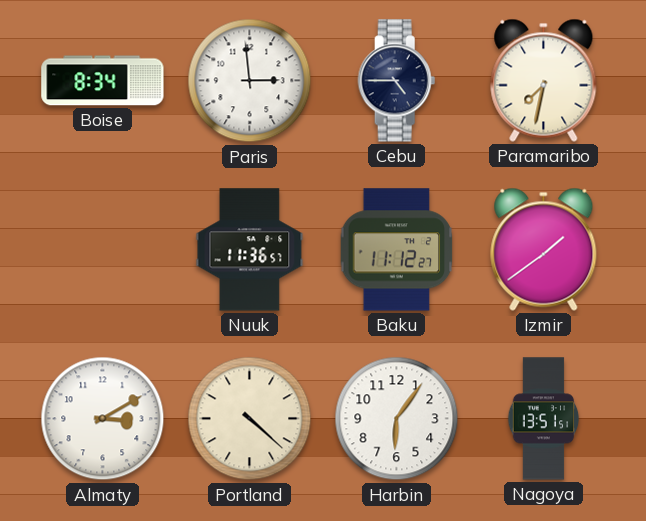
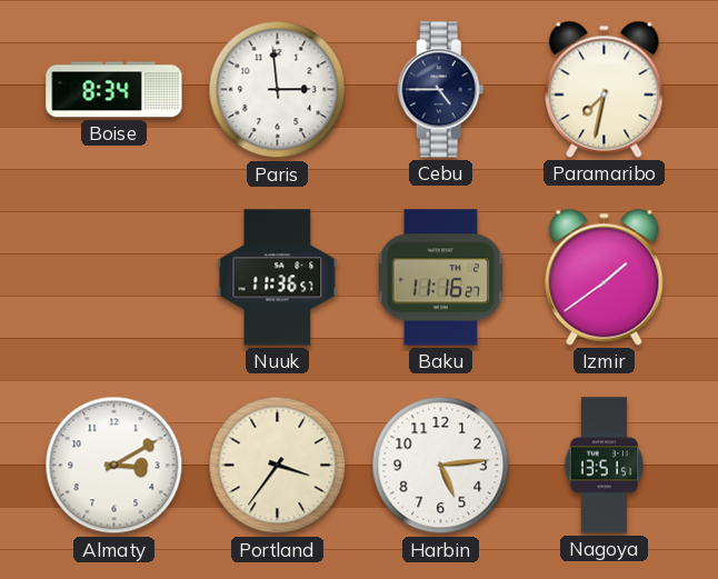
Baku: 11:12 -> 11:16
Portland: 4:22 -> 3:36
Harbin: 6:06 -> 5:14
